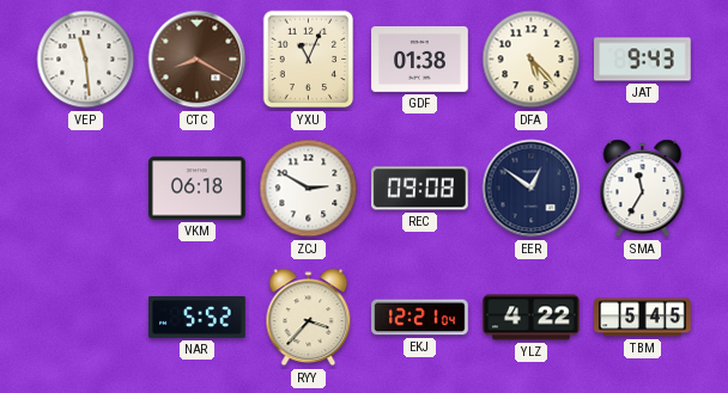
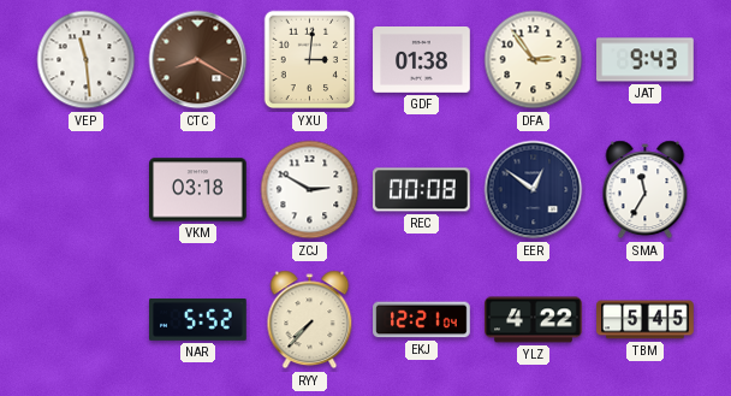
YXU: 11:04 -> 3:01
DFA: 5:23 -> 2:54
VKM: 06:18 -> 03:18
REC: 09:08 -> 00:08
RYY: 3:37 -> 7:37
